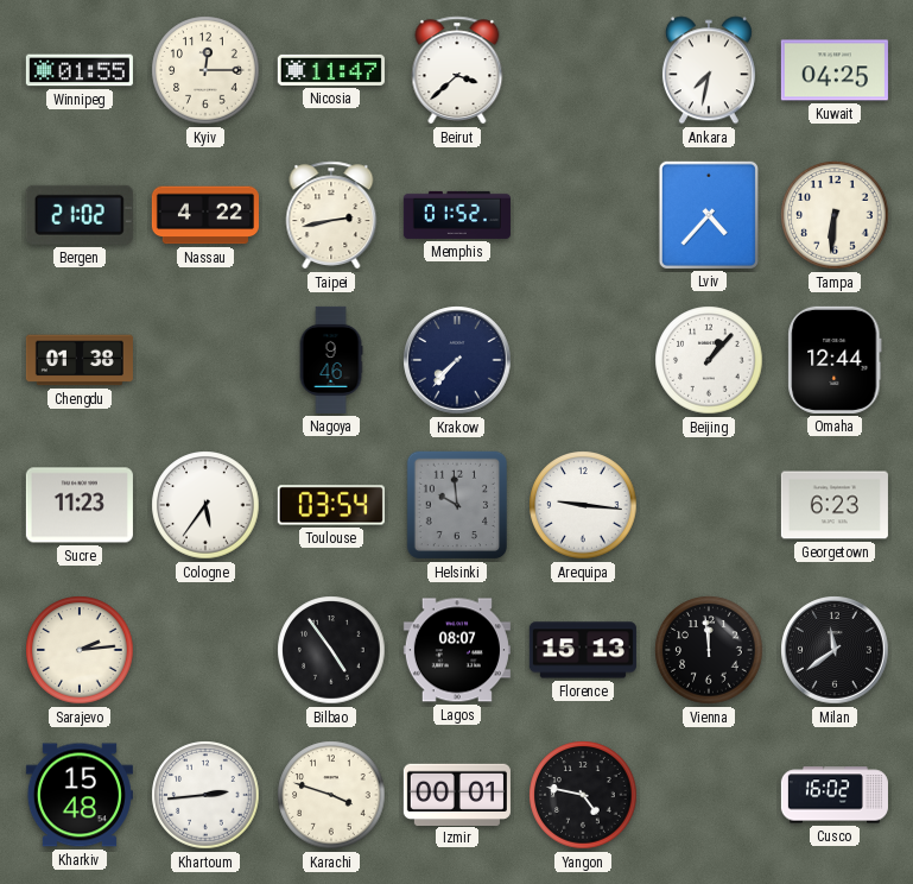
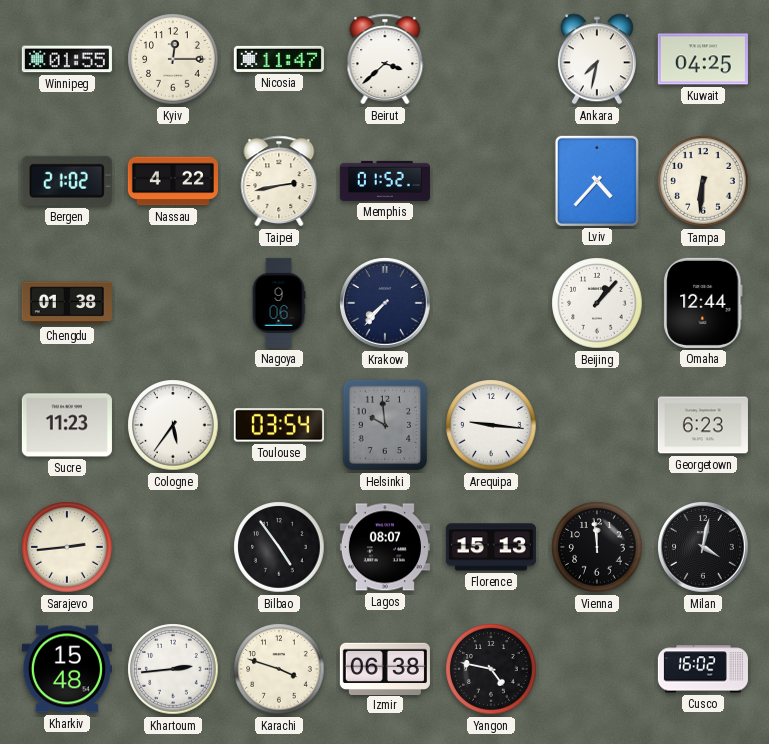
Nagoya: 9:46 -> 9:06
Sarajevo: 2:14 -> 2:44
Milan: 11:39 -> 4:02
Izmir: 00:01 -> 06:38
